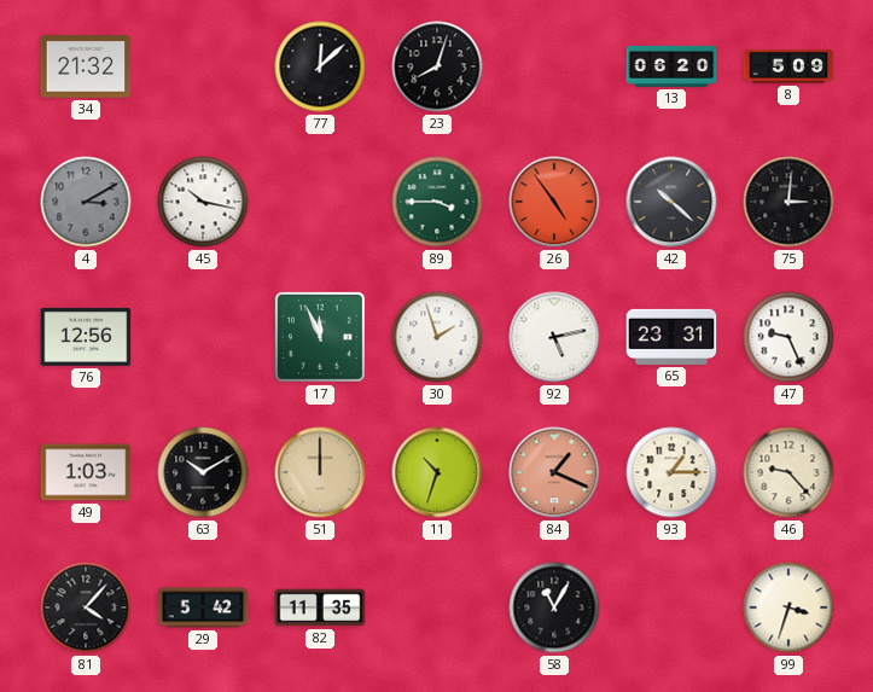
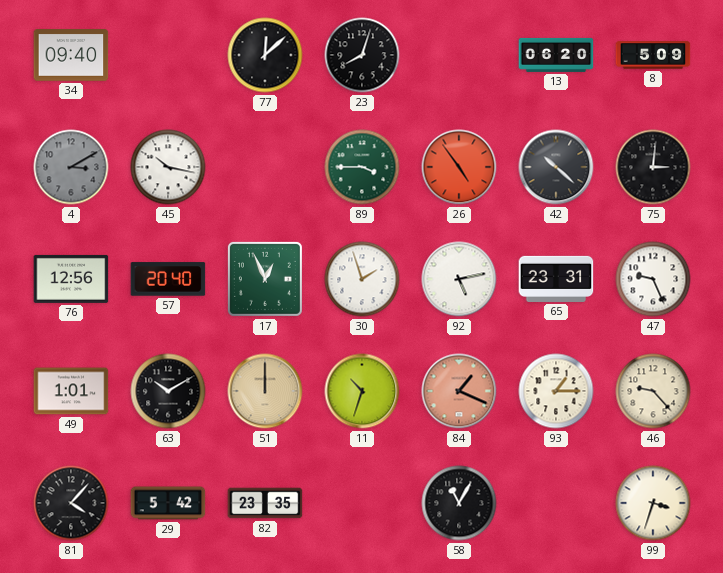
34: 21:32 -> 09:40
57: none -> 20:40
17: 11:56 -> 12:56
49: 1:03 -> 1:01
82: 11:35 -> 23:35
